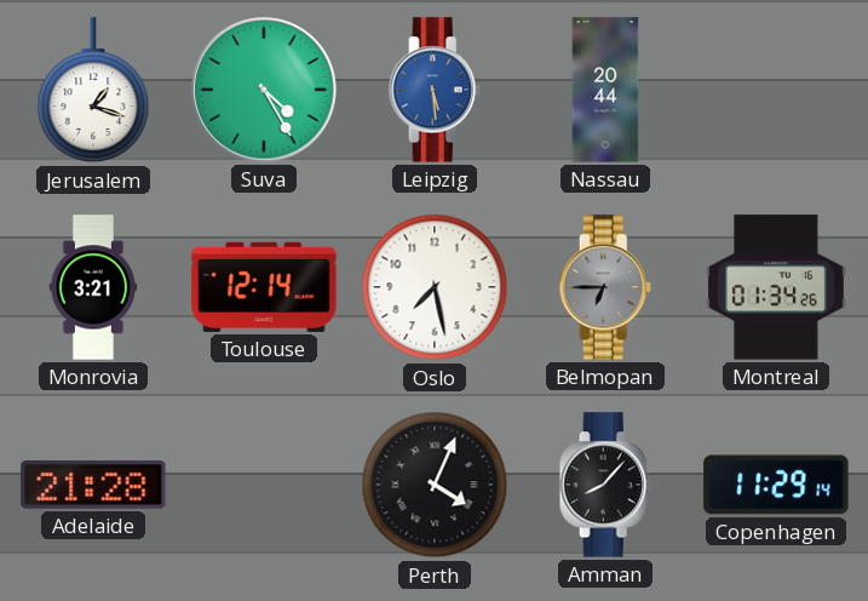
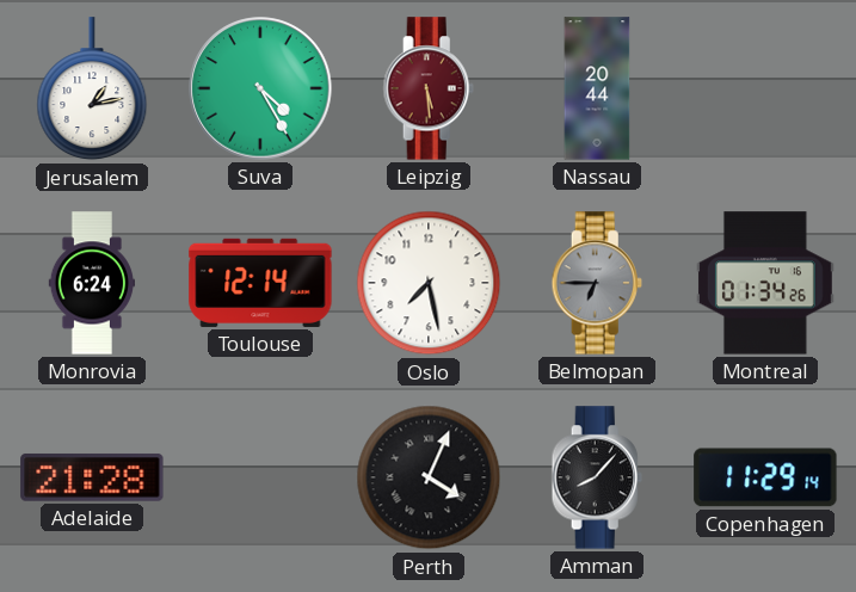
Jerusalem: 1:18 -> 1:13
Leipzig dial: blue -> burgundy
Monrovia: 3:21 -> 6:24
